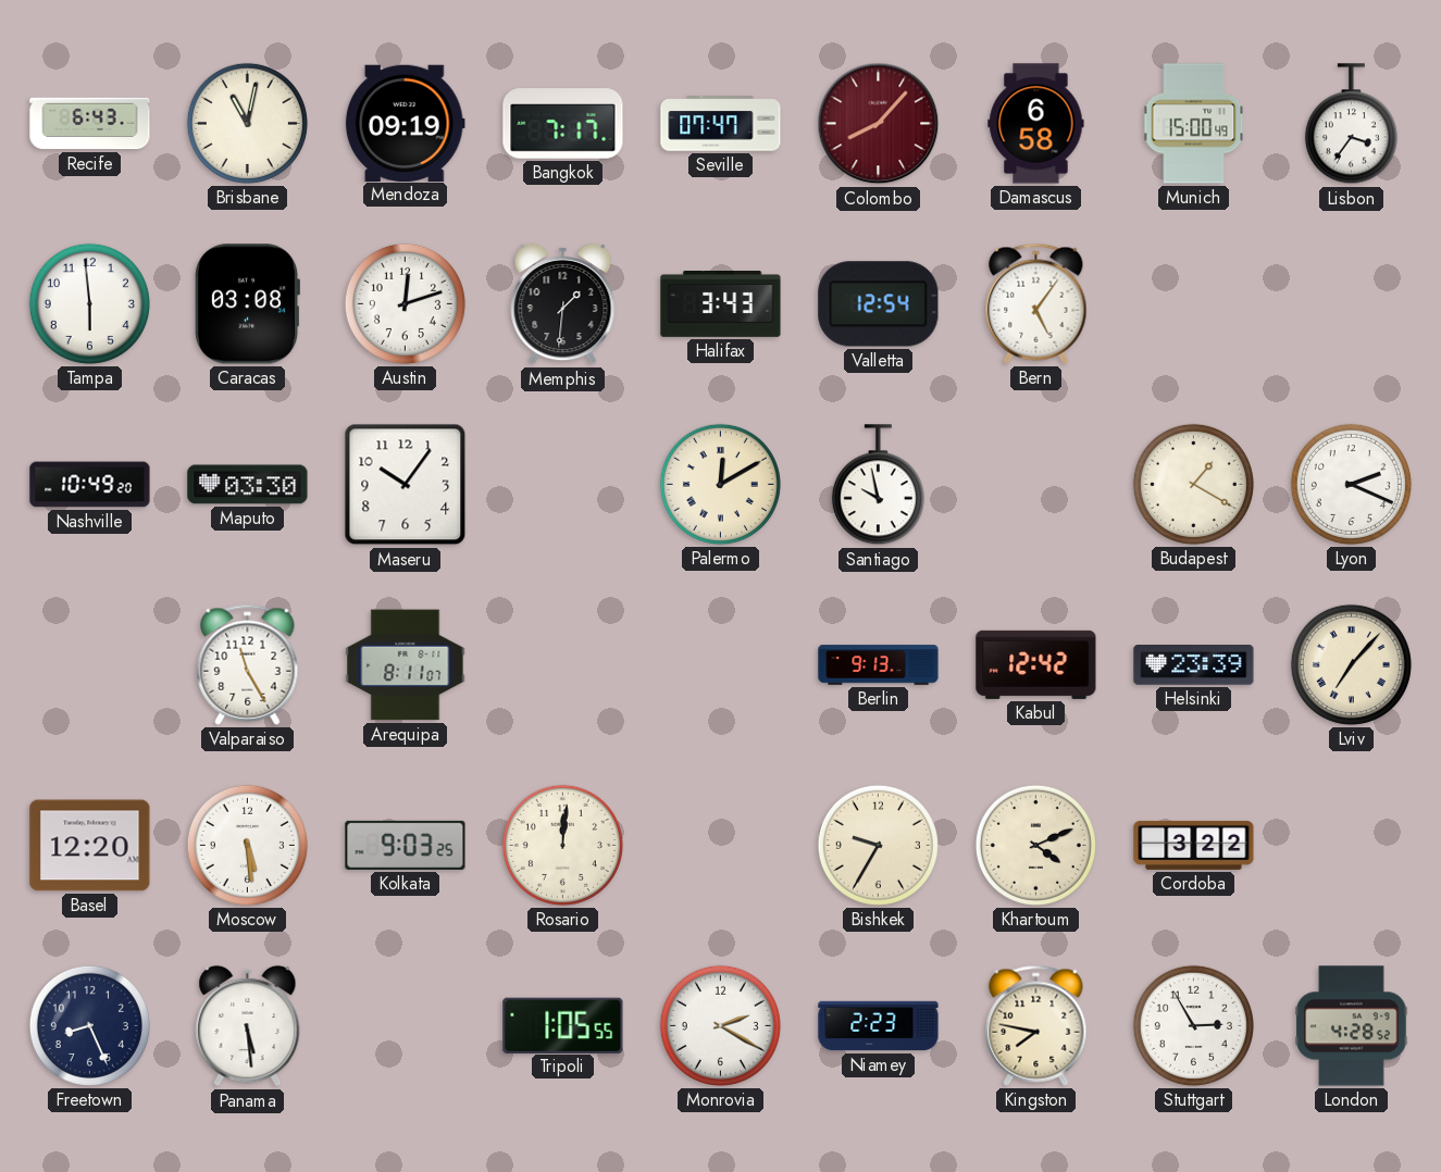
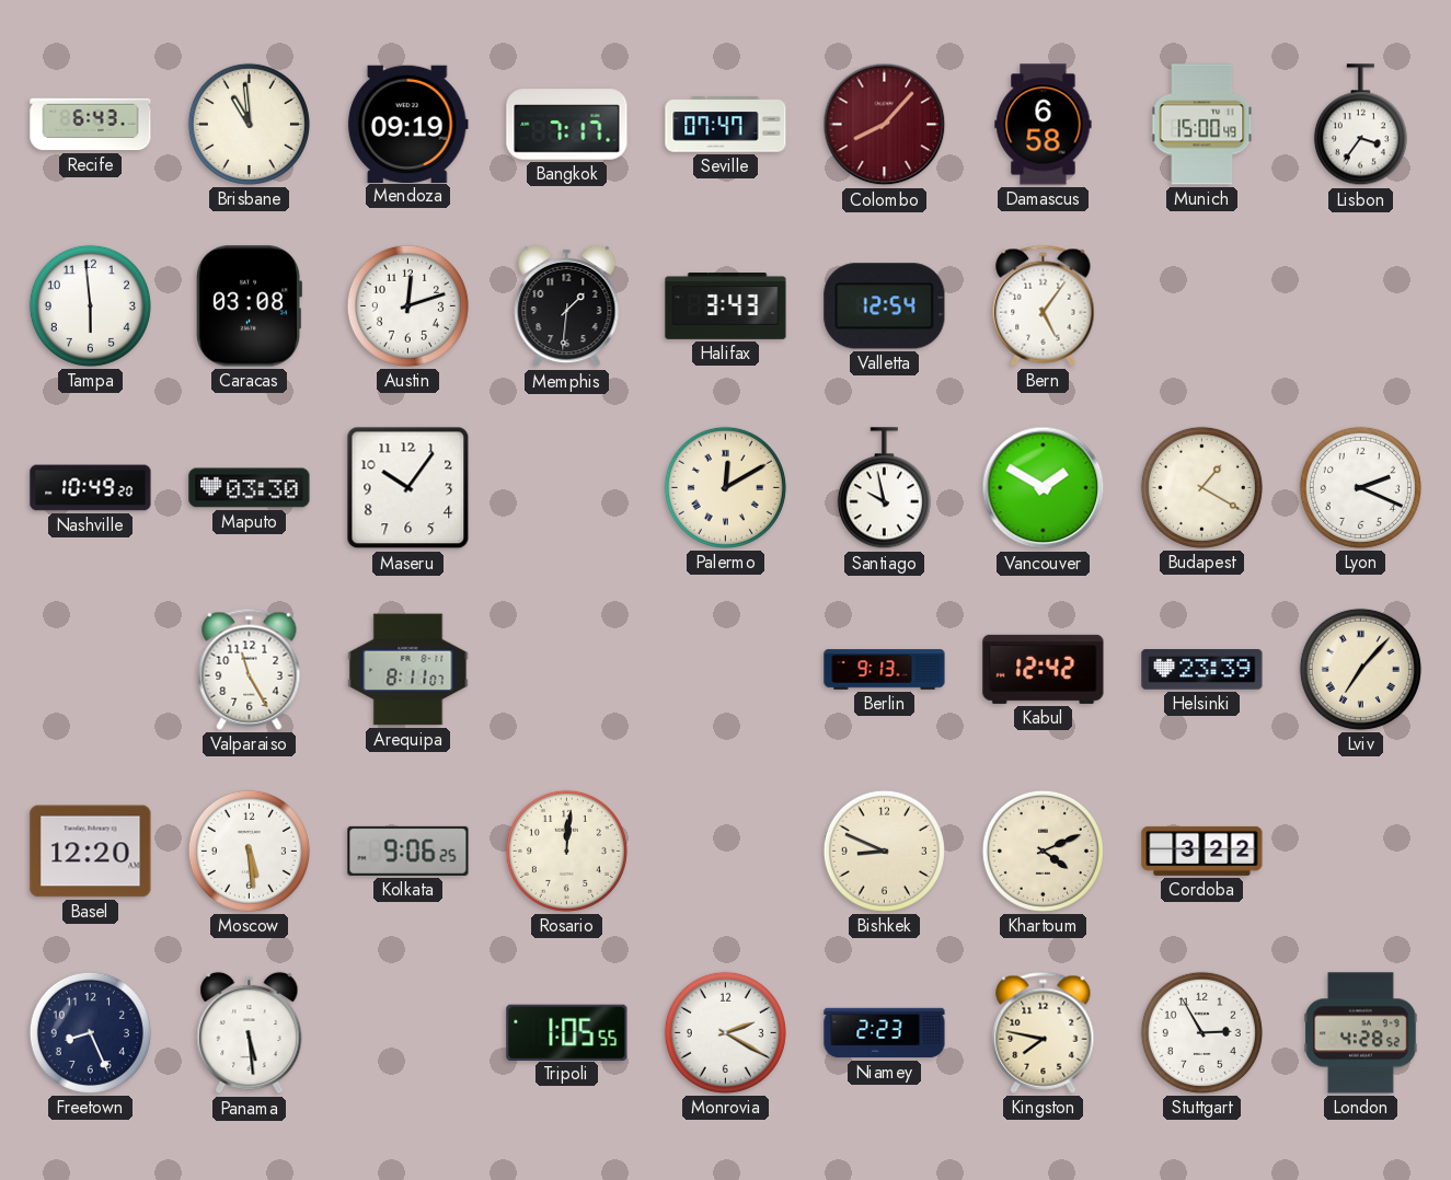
Brisbane: 11:02 -> 10:59
Vancouver: none -> 1:50
Kolkata: 9:03 -> 9:06
Bishkek: 9:35 -> 8:49
